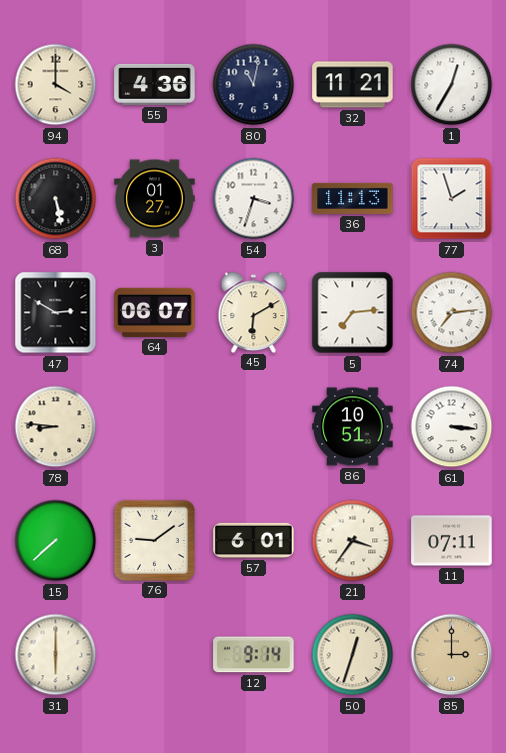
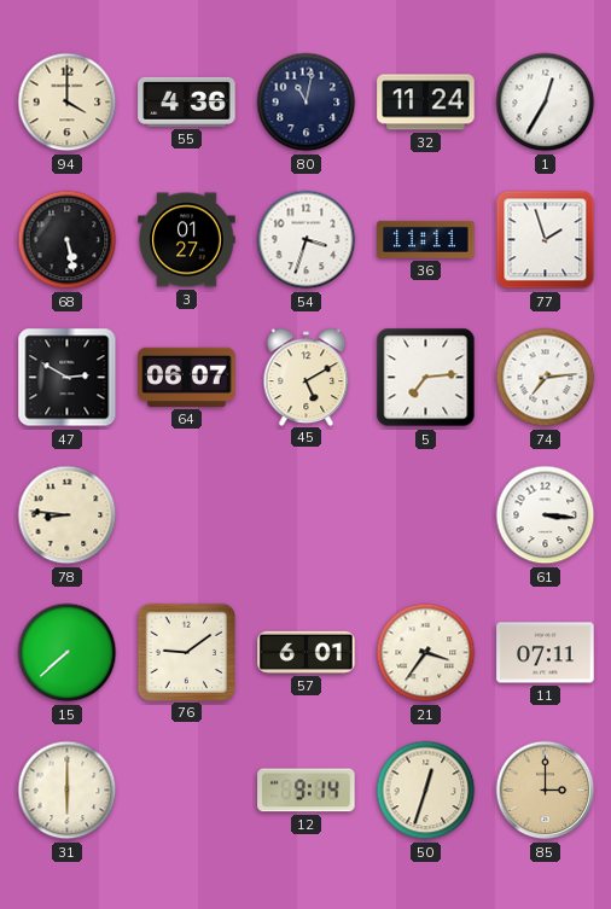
32: 11:21 -> 11:24
36: 11:13 -> 11:11
45: 6:10 -> 5:10
86: 10:51 -> none
